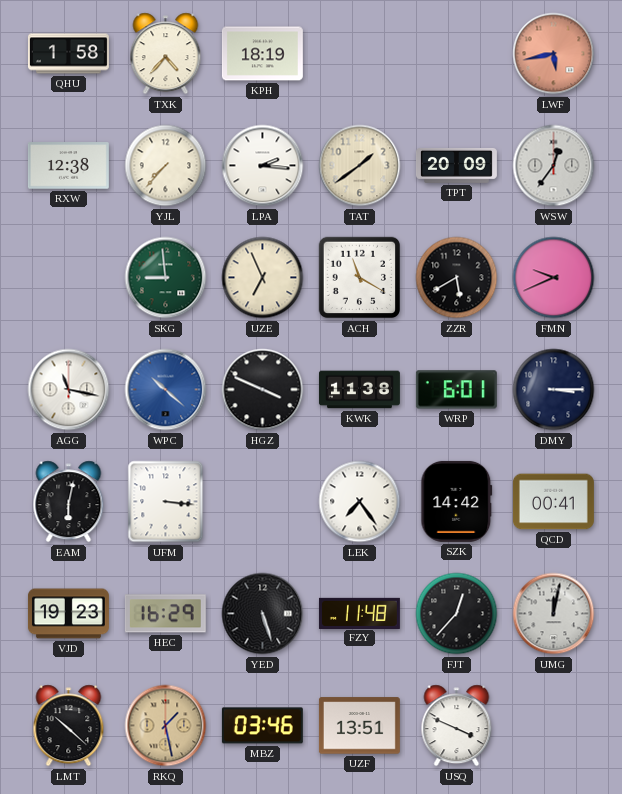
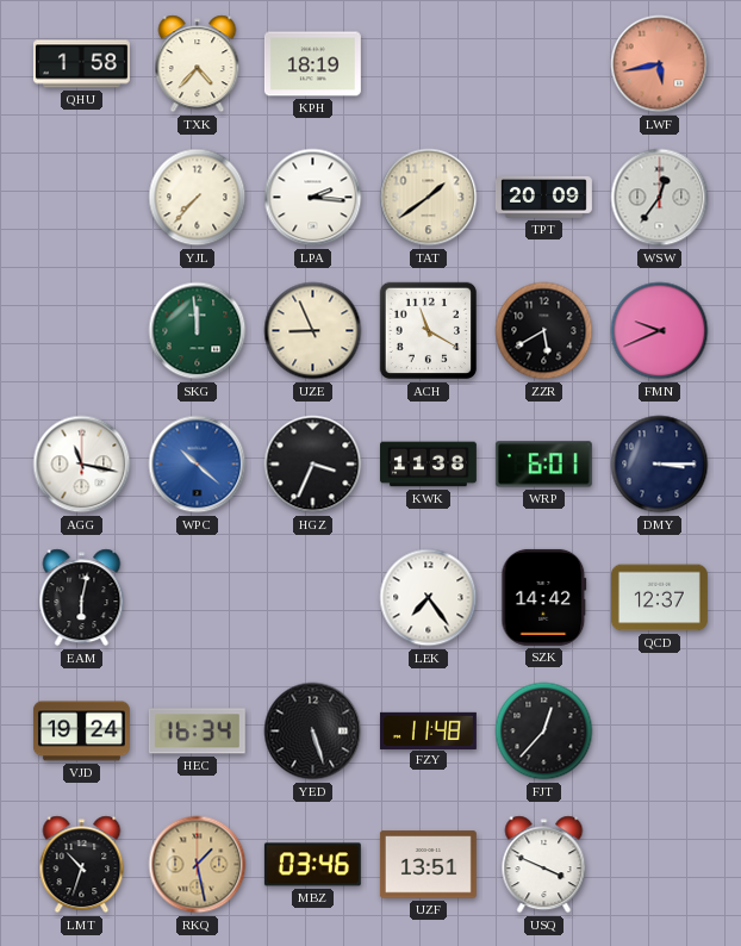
RXW: 12:38 -> none
SKG: 8:59 -> 11:59
UZE: 6:56 -> 8:56
HGZ: 3:49 -> 3:34
UFM: 3:16 -> none
QCD: 00:41 -> 12:37
VJD: 19:23 -> 19:24
HEC: 16:29 -> 16:34
UMG: 12:02 -> none
LMT: 10:22 -> 10:33
